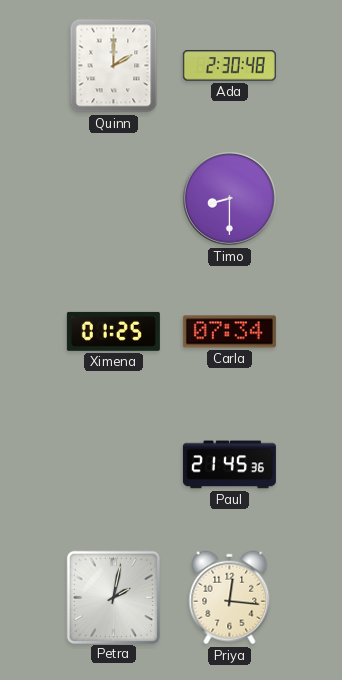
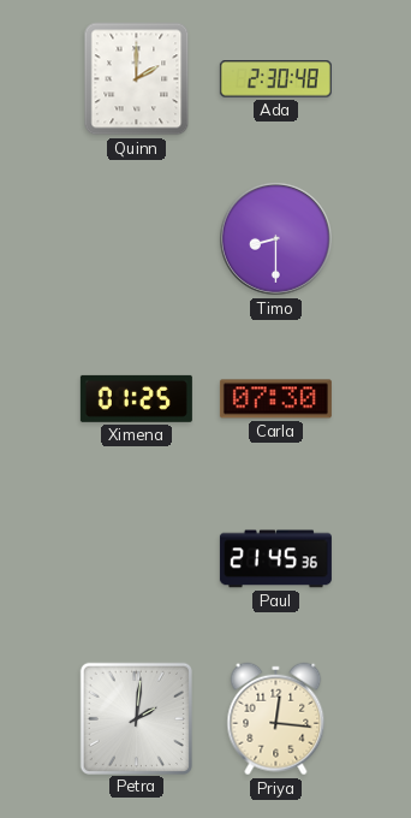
Carla: 07:34 -> 07:30
Petra: 2:02 -> 2:01
